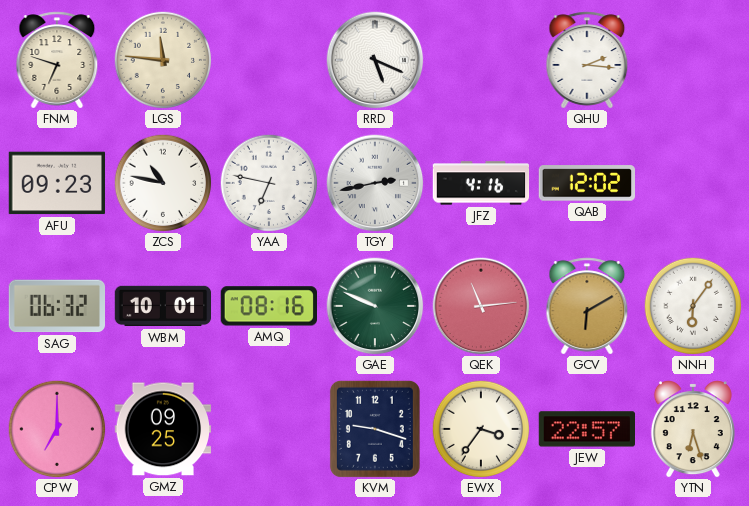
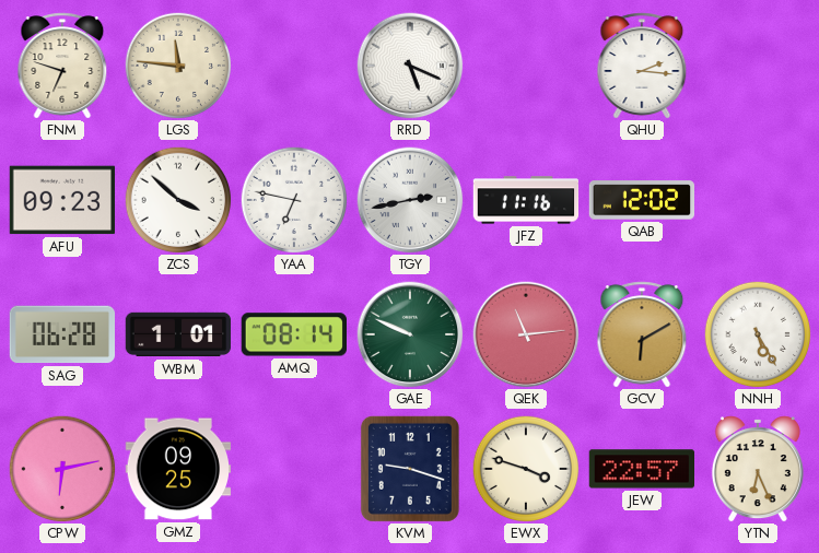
ZCS: 10:47 -> 3:52
JFZ: 4:16 -> 11:16
SAG: 06:32 -> 06:28
WBM: 10:01 -> 1:01
AMQ: 08:16 -> 08:14
NNH: 6:06 -> 5:25
CPW: 7:00 -> 6:13
EWX: 3:36 -> 3:48
YTN: 6:27 -> 6:26
